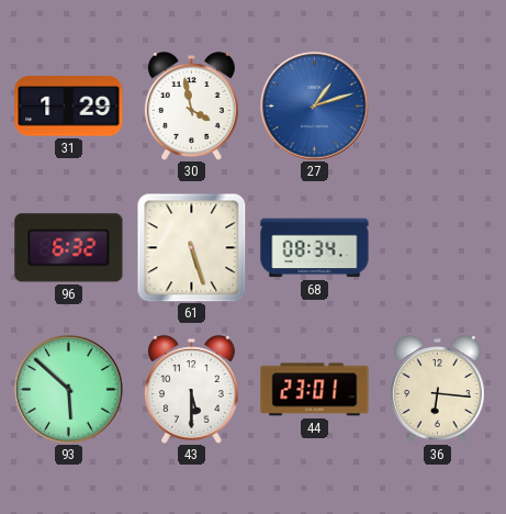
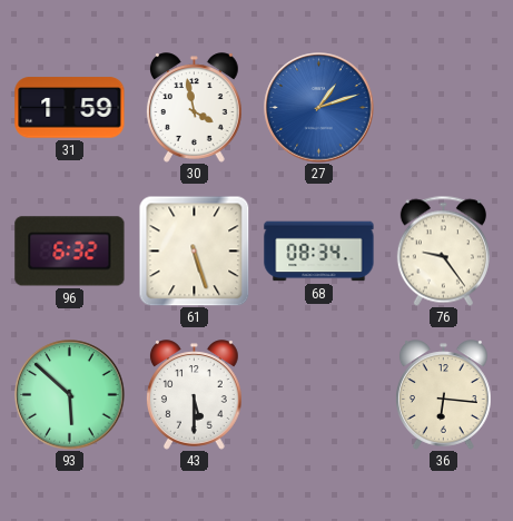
31: 1:29 -> 1:59
76: none -> 9:24
44: 23:01 -> none
